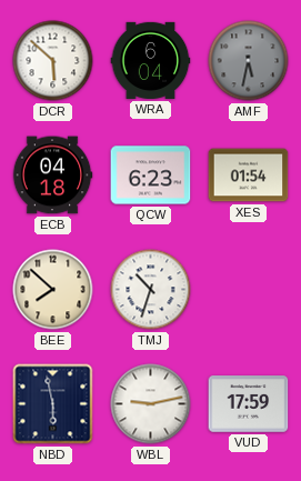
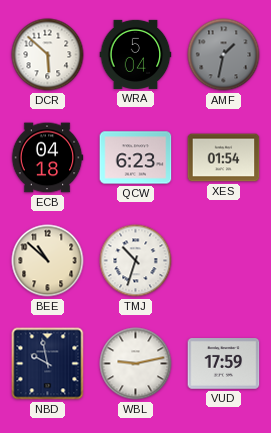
WRA: 6:04 -> 5:04
AMF: 5:32 -> 1:32
BEE: 7:52 -> 10:52
NBD: 5:58 -> 9:58
